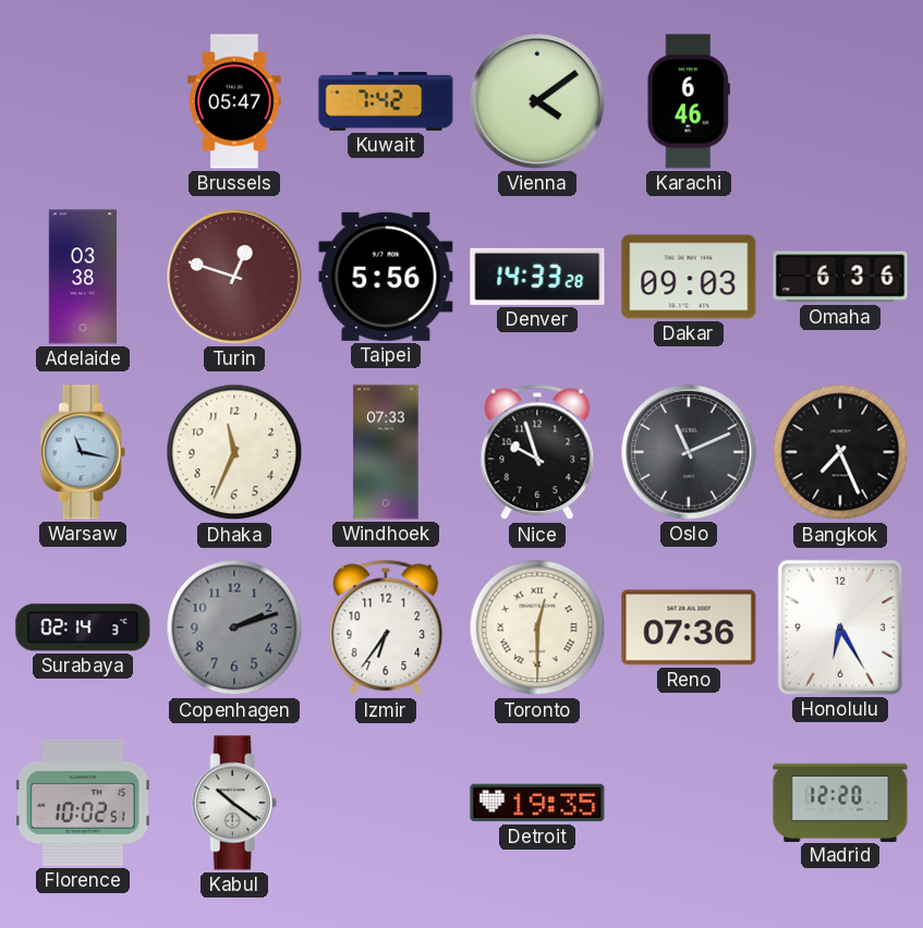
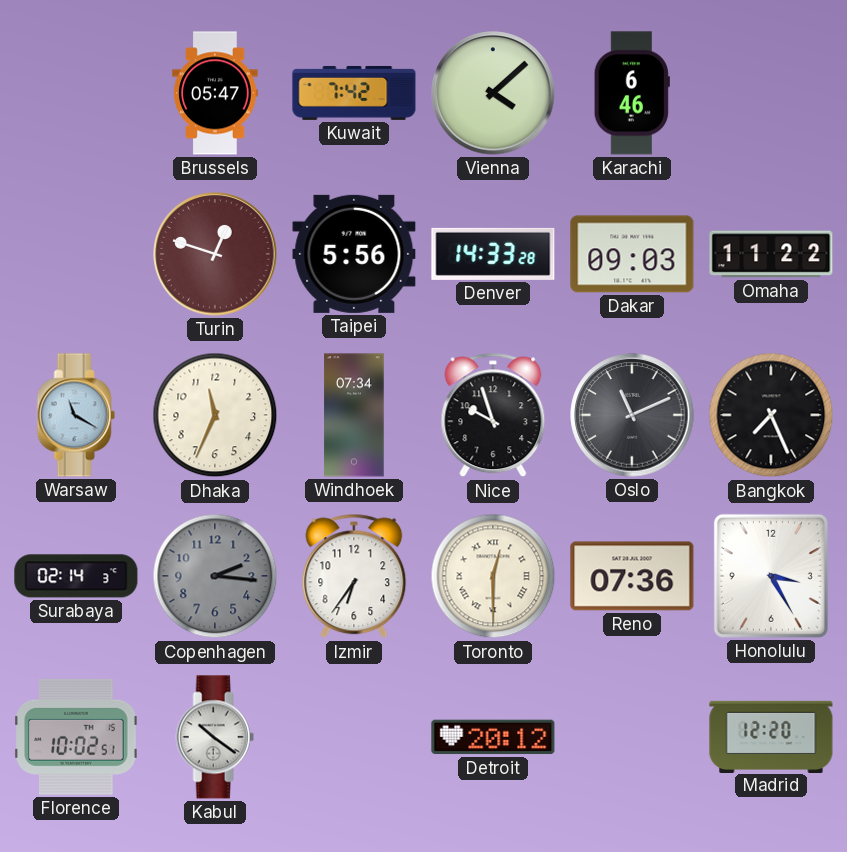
Vienna: 4:09 -> 4:08
Adelaide: 03:38 -> none
Omaha: 6:36 -> 11:22
Warsaw: 11:17 -> 11:20
Windhoek: 07:33 -> 07:34
Copenhagen: 2:12 -> 2:16
Honolulu: 6:25 -> 3:25
Detroit: 19:35 -> 20:12
